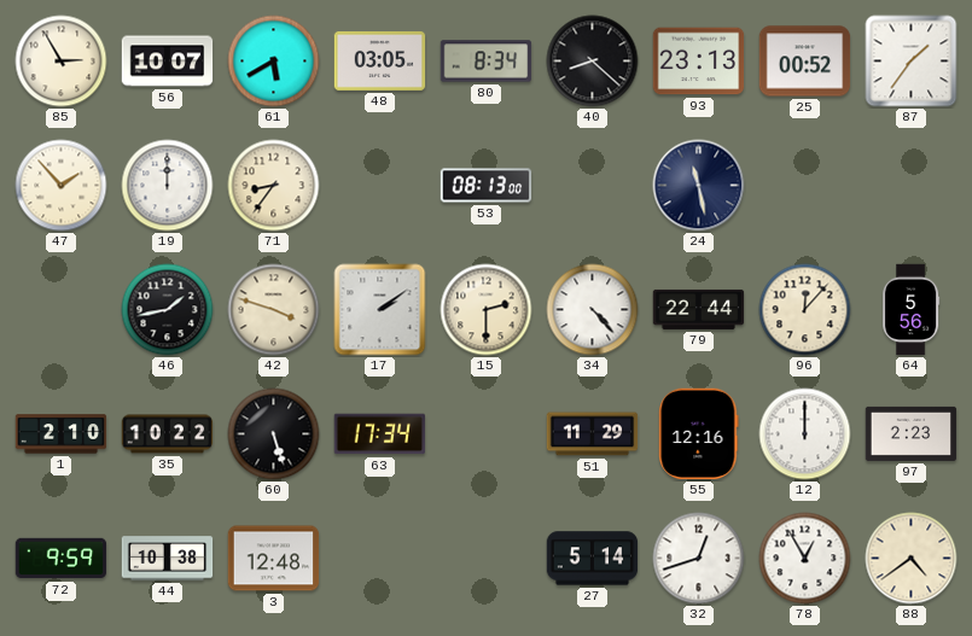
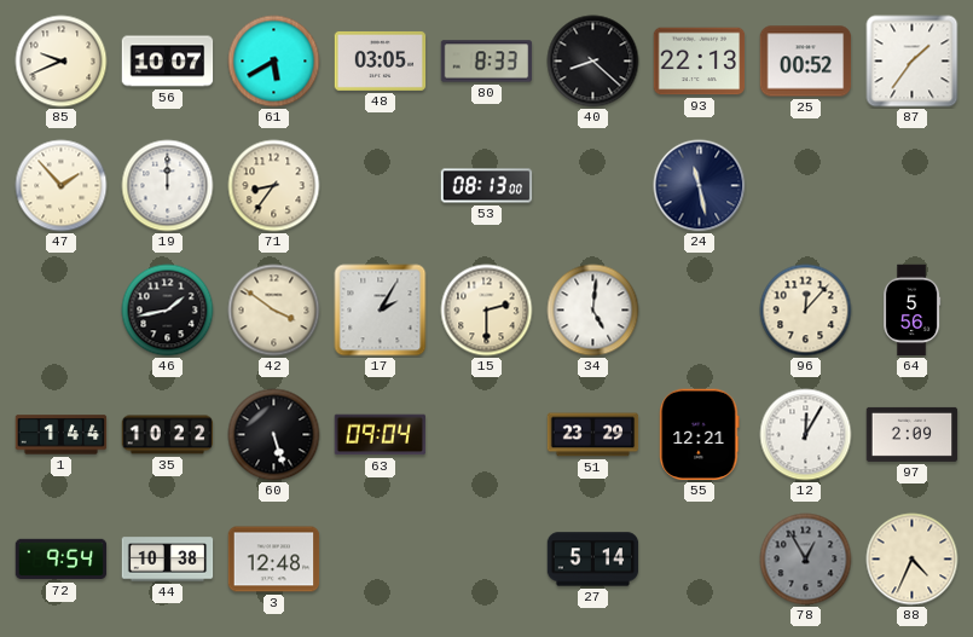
85: 2:55 -> 9:41
80: 8:34 -> 8:33
93: 23:13 -> 22:13
42: 3:48 -> 3:51
17: 2:09 -> 2:05
34: 4:23 -> 5:01
79: 22:44 -> none
1: 2:10 -> 1:44
63: 17:34 -> 09:04
51: 11:29 -> 23:29
55: 12:16 -> 12:21
12: 12:00 -> 12:05
97: 2:23 -> 2:09
72: 9:59 -> 9:54
32: 12:42 -> none
78 dial: white -> grey
88: 4:39 -> 4:34
